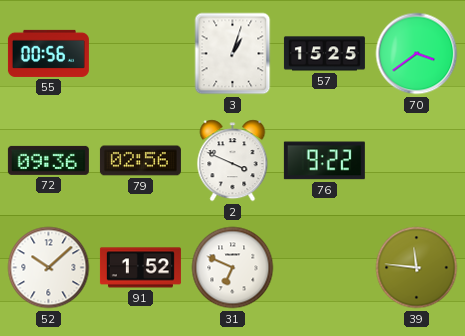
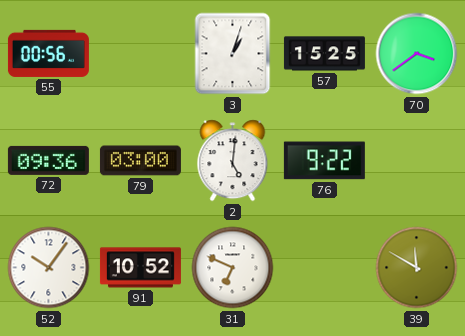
79: 02:56 -> 03:00
2: 3:49 -> 5:01
52: 10:08 -> 10:06
91: 1:52 -> 10:52
39: 11:46 -> 11:50
